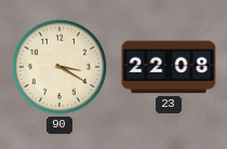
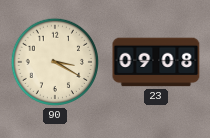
23: 22:08 -> 09:08
